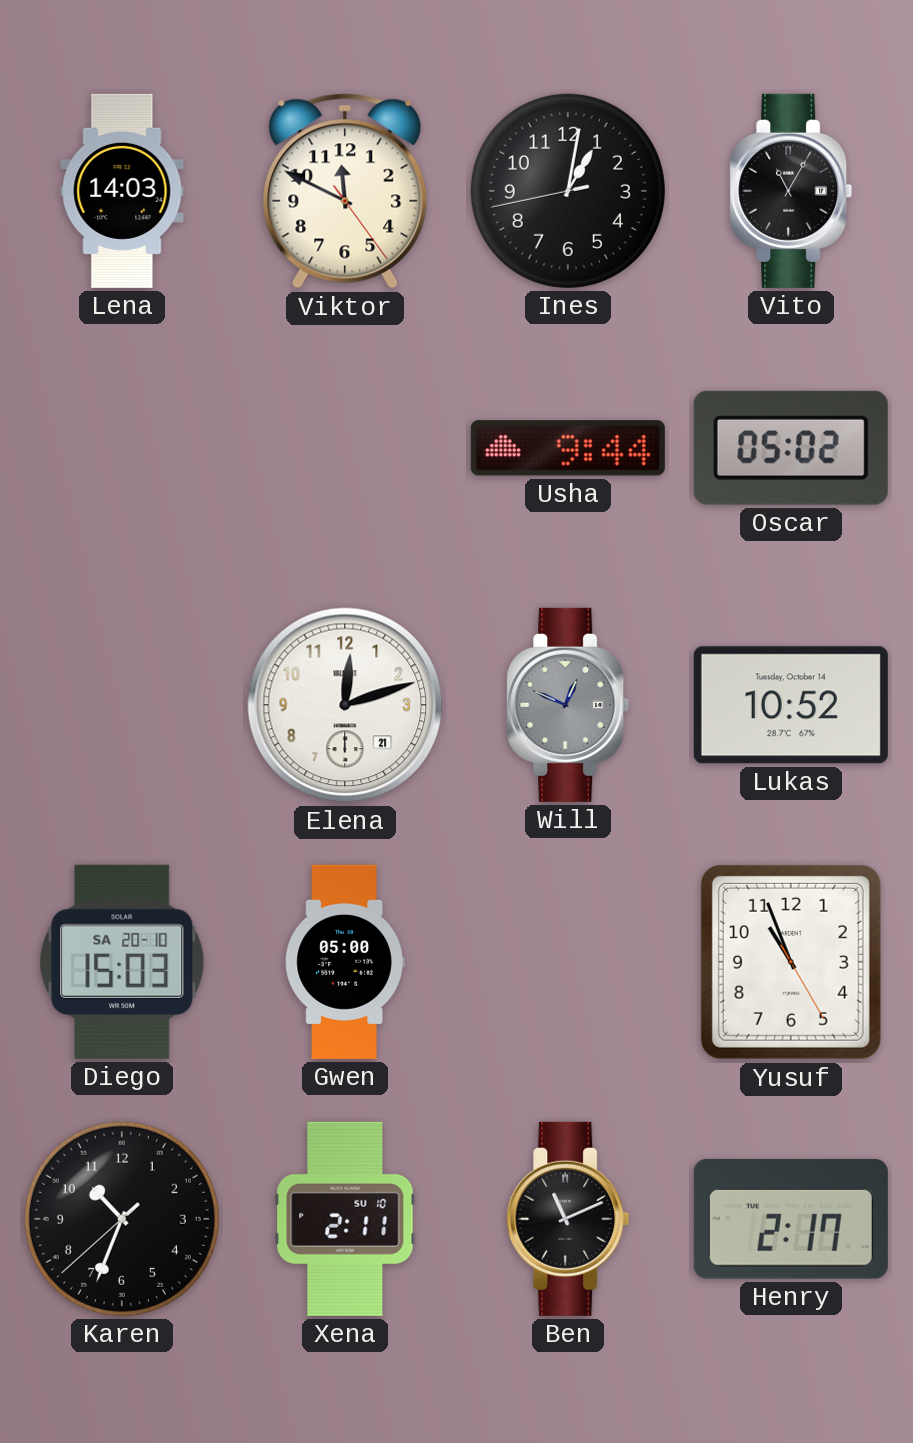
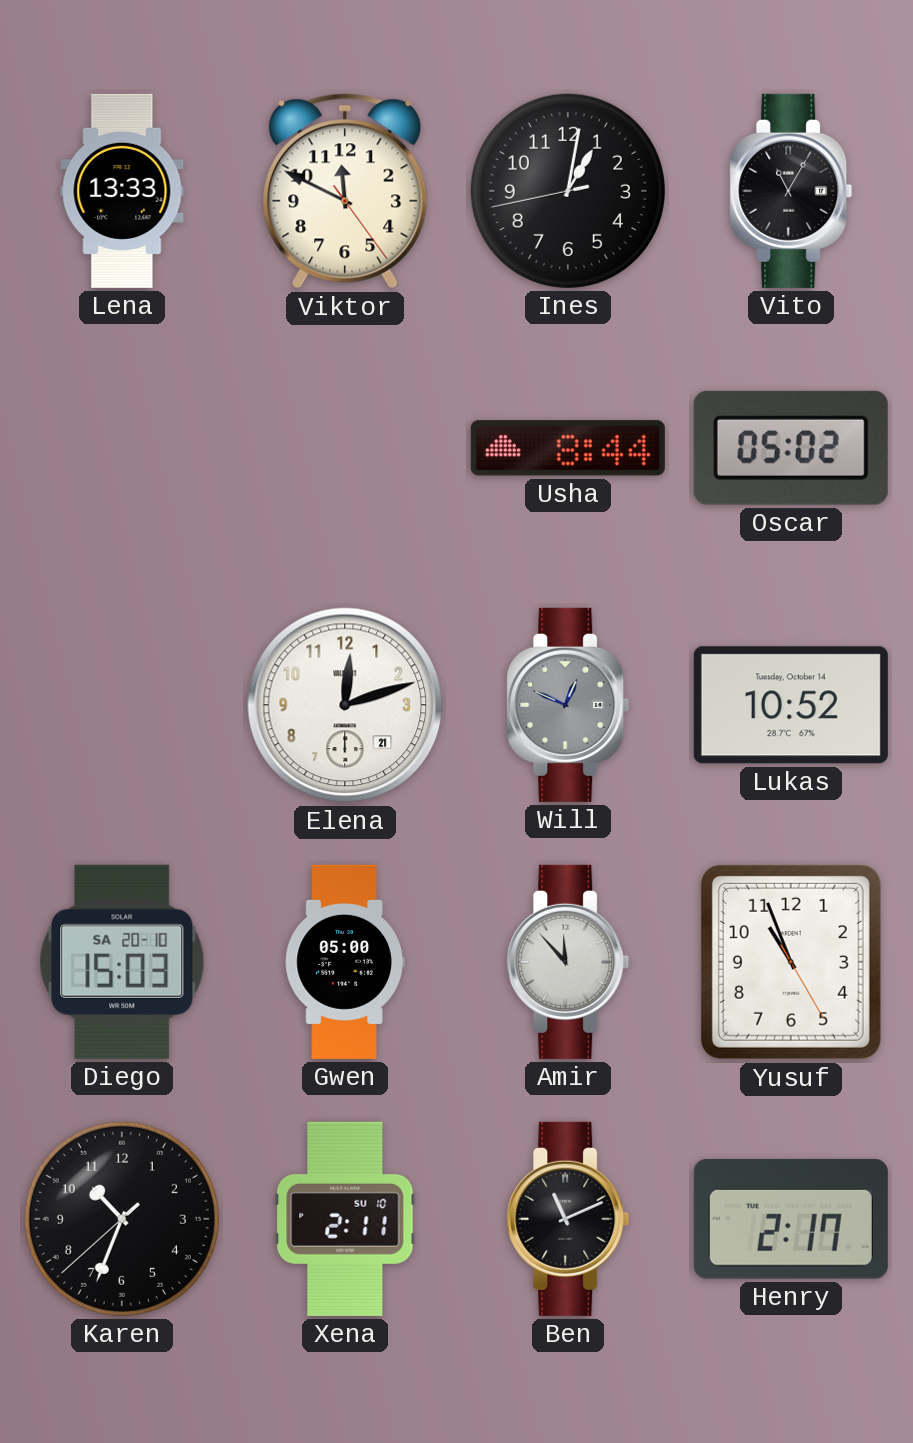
Lena: 14:03 -> 13:33
Usha: 9:44 -> 8:44
Amir: none -> 11:53
